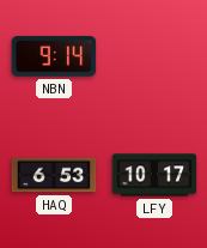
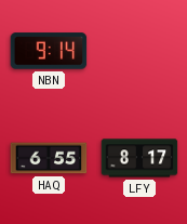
HAQ: 6:53 -> 6:55
LFY: 10:17 -> 8:17
